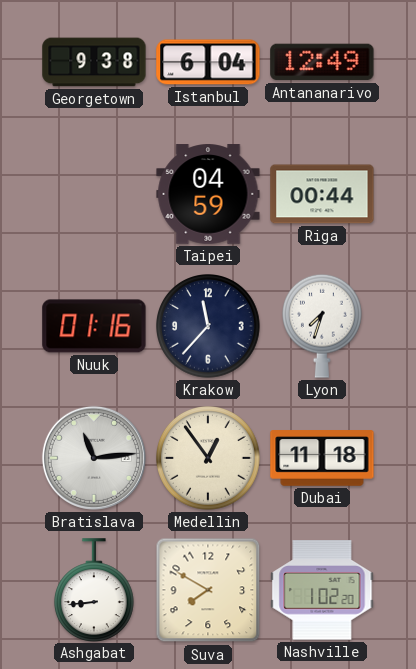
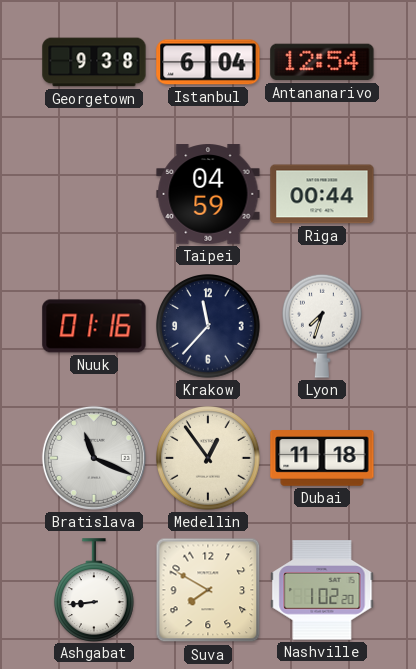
Antananarivo: 12:49 -> 12:54
Bratislava: 11:14 -> 11:19
